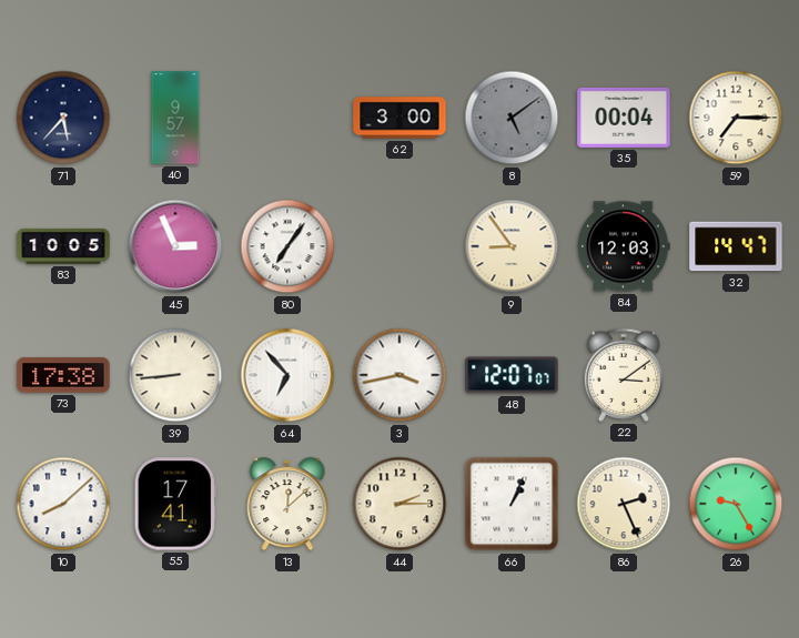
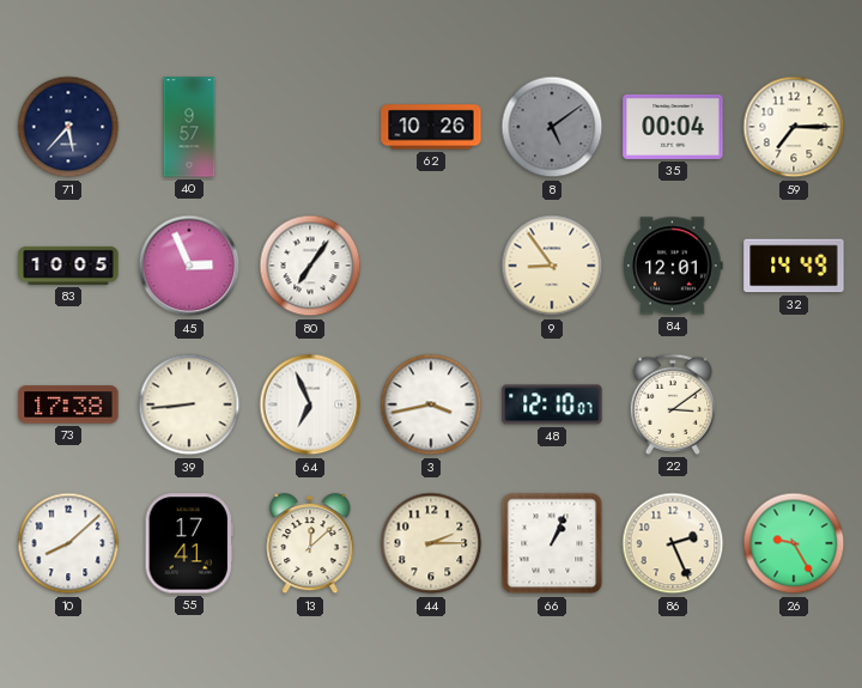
62: 3:00 -> 10:26
84: 12:03 -> 12:01
32: 14:47 -> 14:49
64: 6:53 -> 6:56
48: 12:07 -> 12:10
